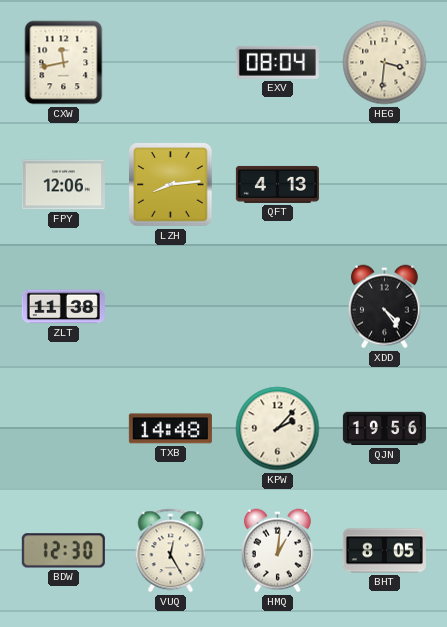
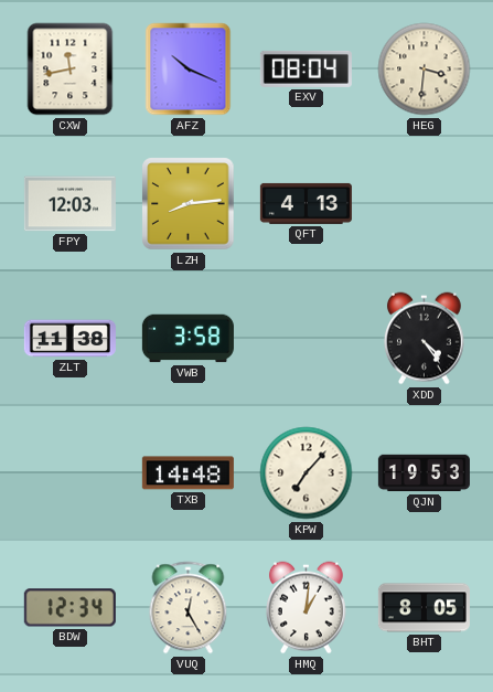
AFZ: none -> 10:19
FPY: 12:06 -> 12:03
VWB: none -> 3:58
KPW: 2:07 -> 7:07
QJN: 19:56 -> 19:53
BDW: 12:30 -> 12:34
